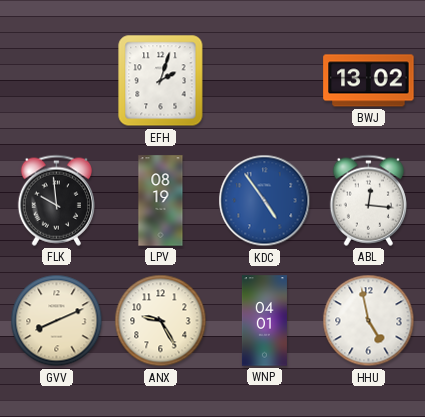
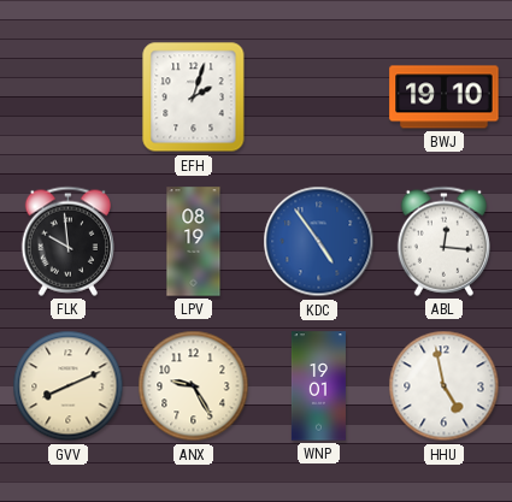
BWJ: 13:02 -> 19:10
WNP: 04:01 -> 19:01
